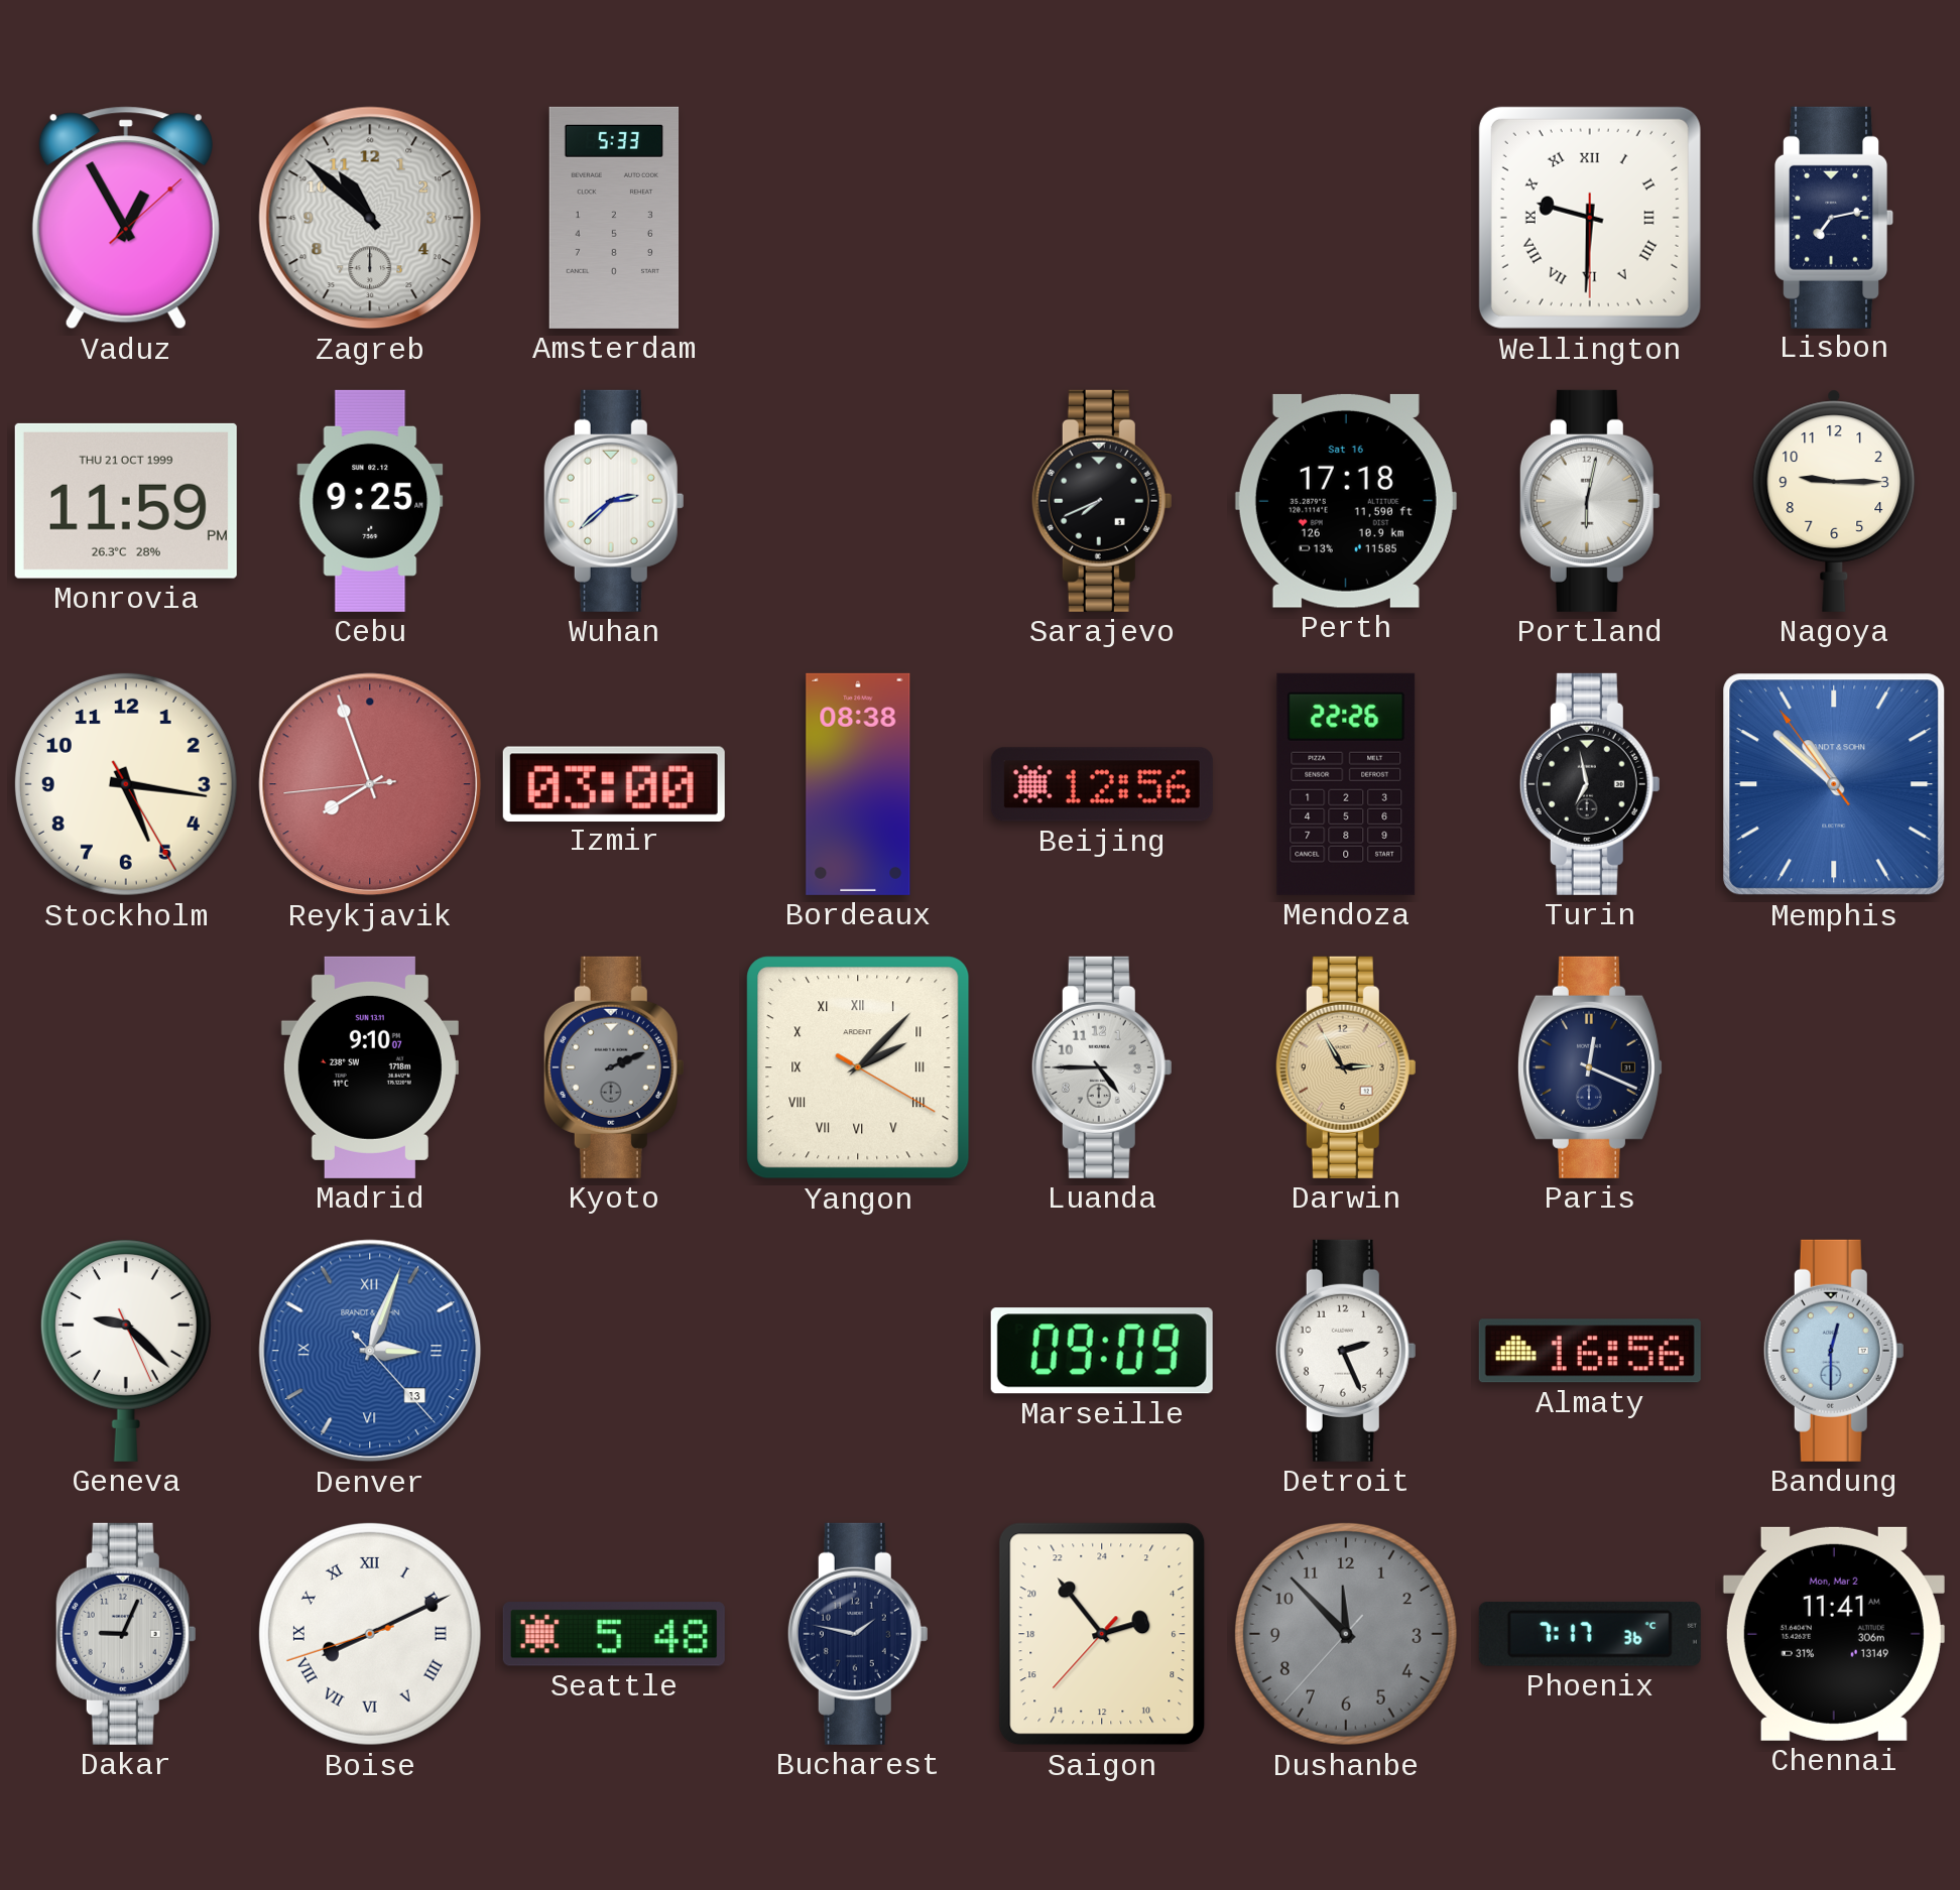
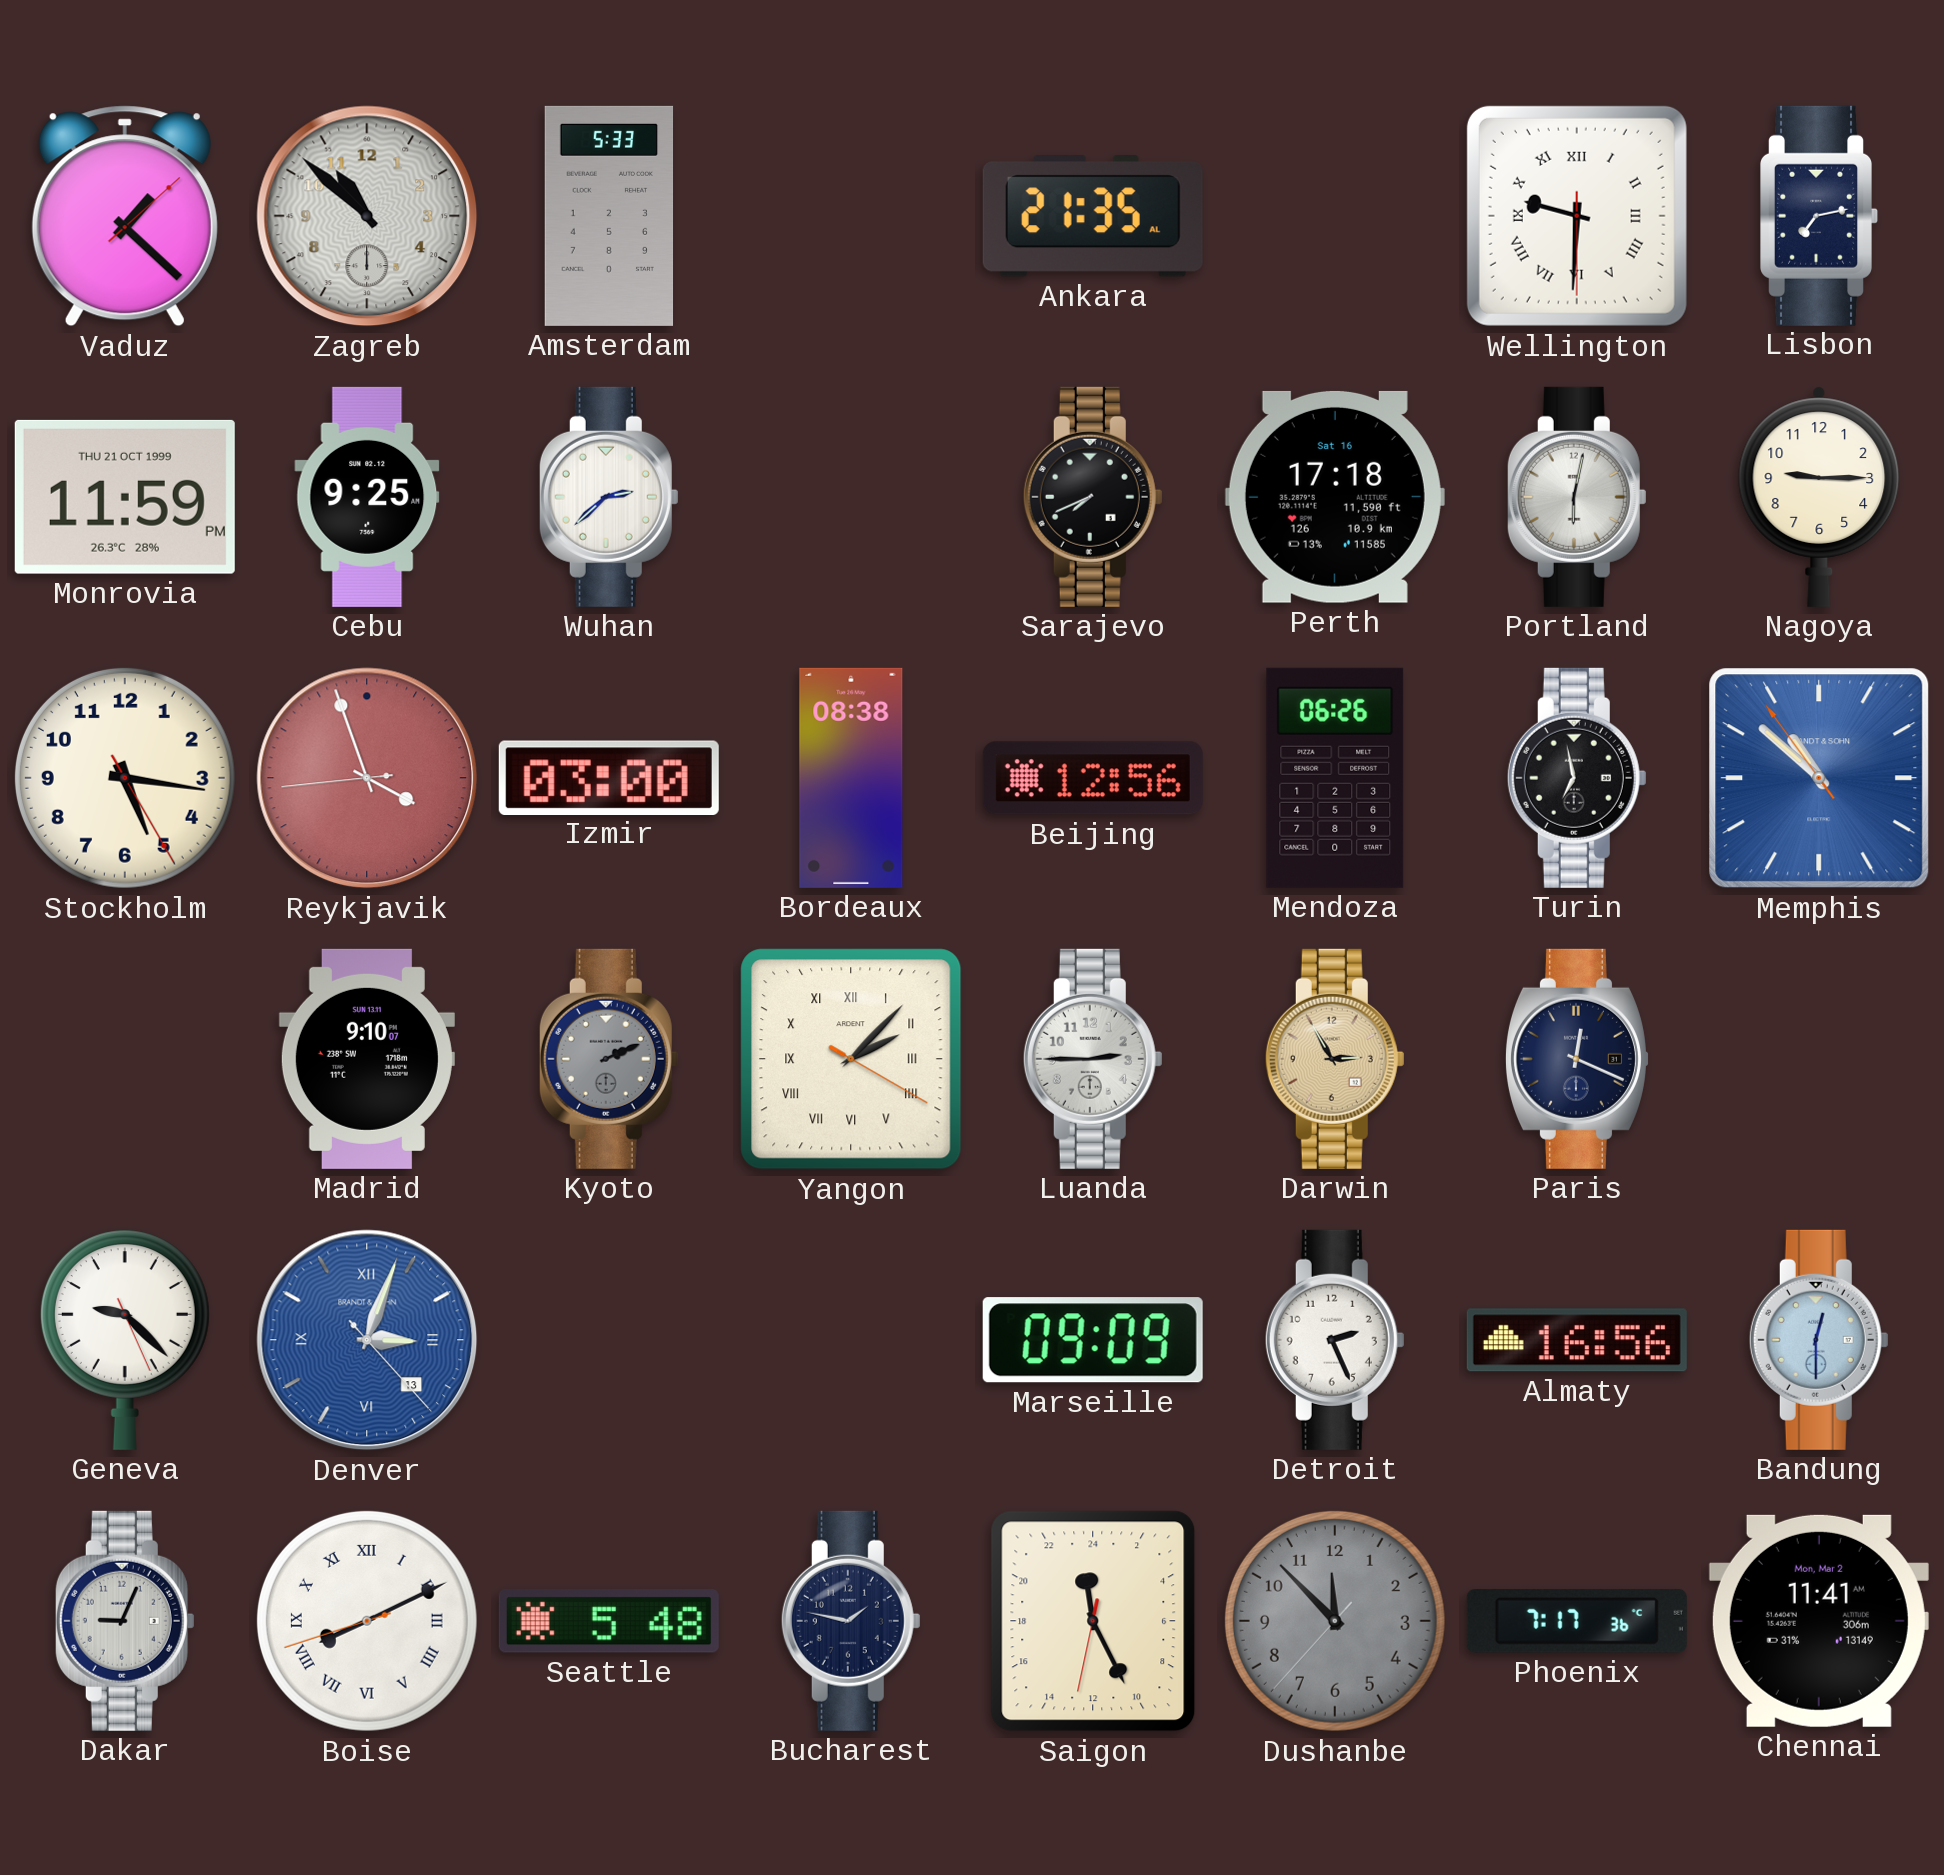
Vaduz: 12:55 -> 1:22
Ankara: none -> 21:35
Reykjavik: 7:56 -> 3:56
Mendoza: 22:26 -> 06:26
Luanda: 4:45 -> 2:45
Saigon: 4:53 -> 23:25
